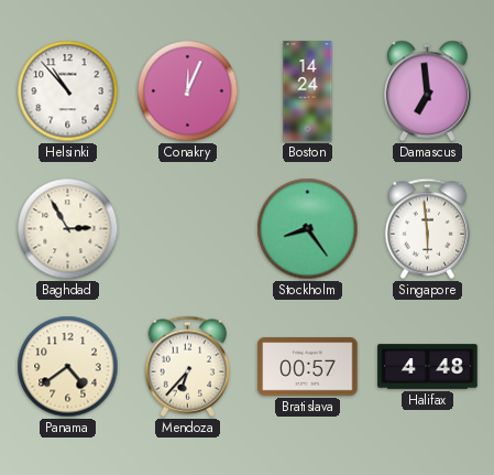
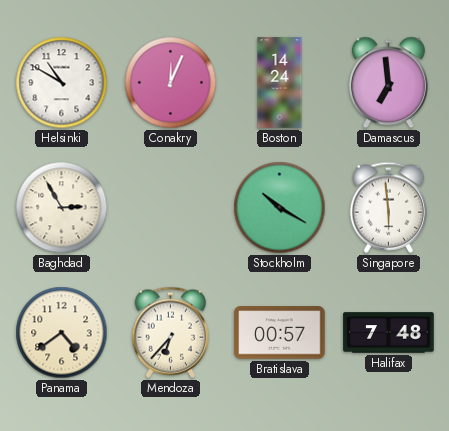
Helsinki: 10:53 -> 10:50
Stockholm: 8:24 -> 10:20
Halifax: 4:48 -> 7:48
